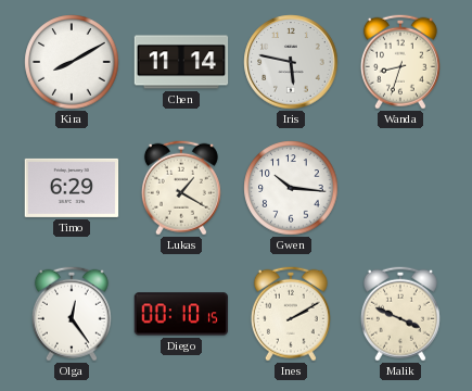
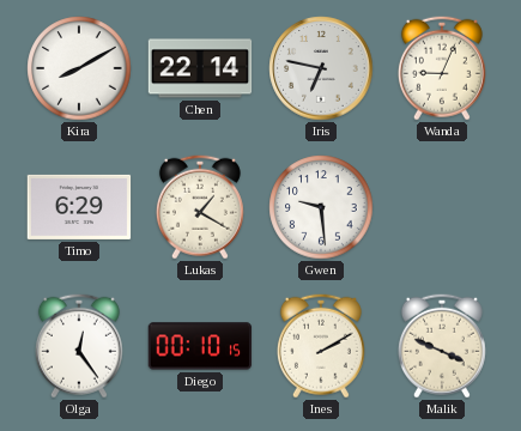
Chen: 11:14 -> 22:14
Iris: 5:47 -> 6:47
Wanda: 8:33 -> 9:04
Gwen: 10:16 -> 9:29
